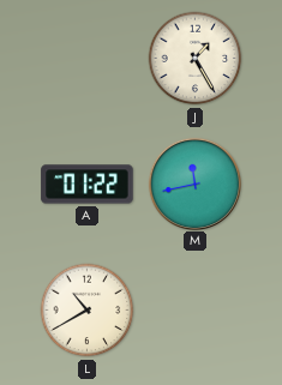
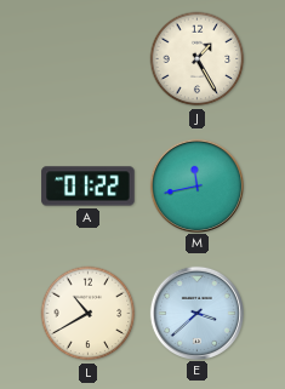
E: none -> 3:38
